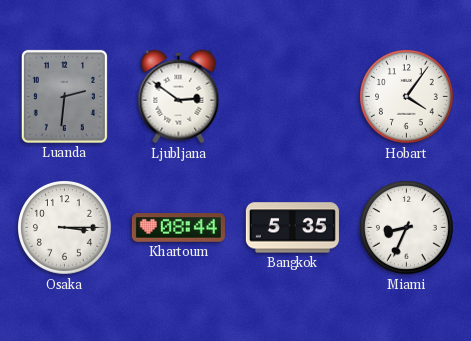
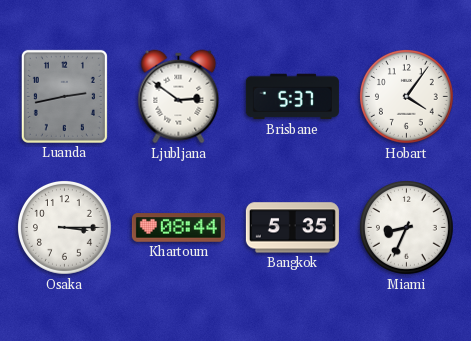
Luanda: 2:31 -> 2:43
Brisbane: none -> 5:37
